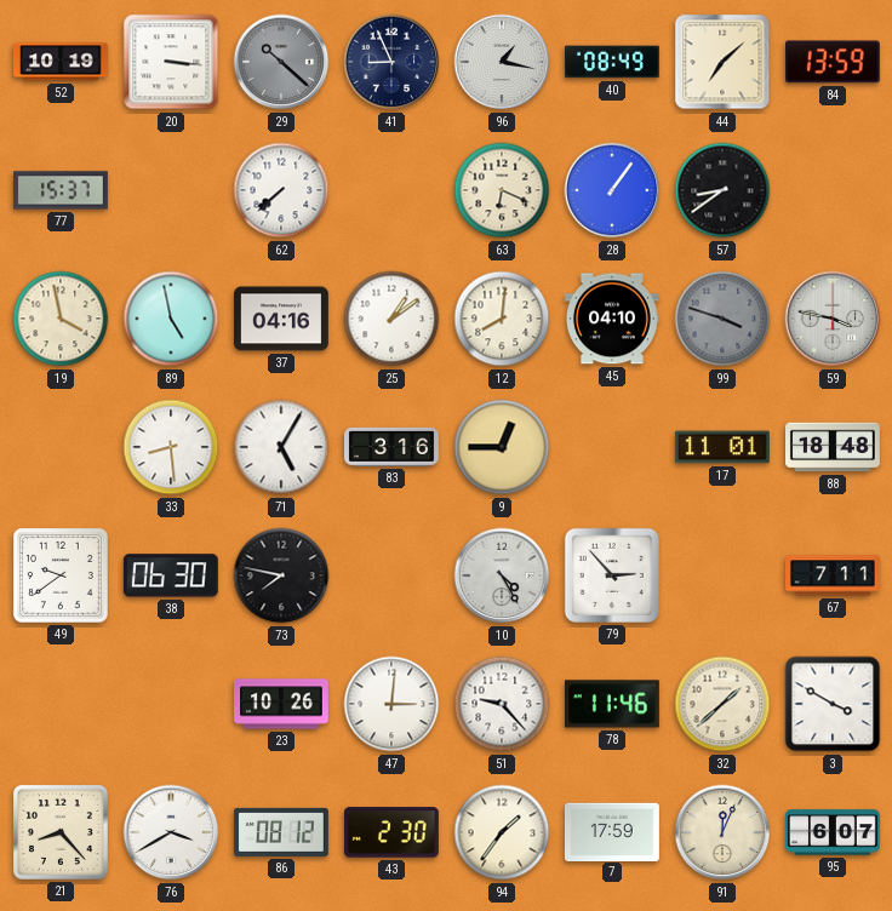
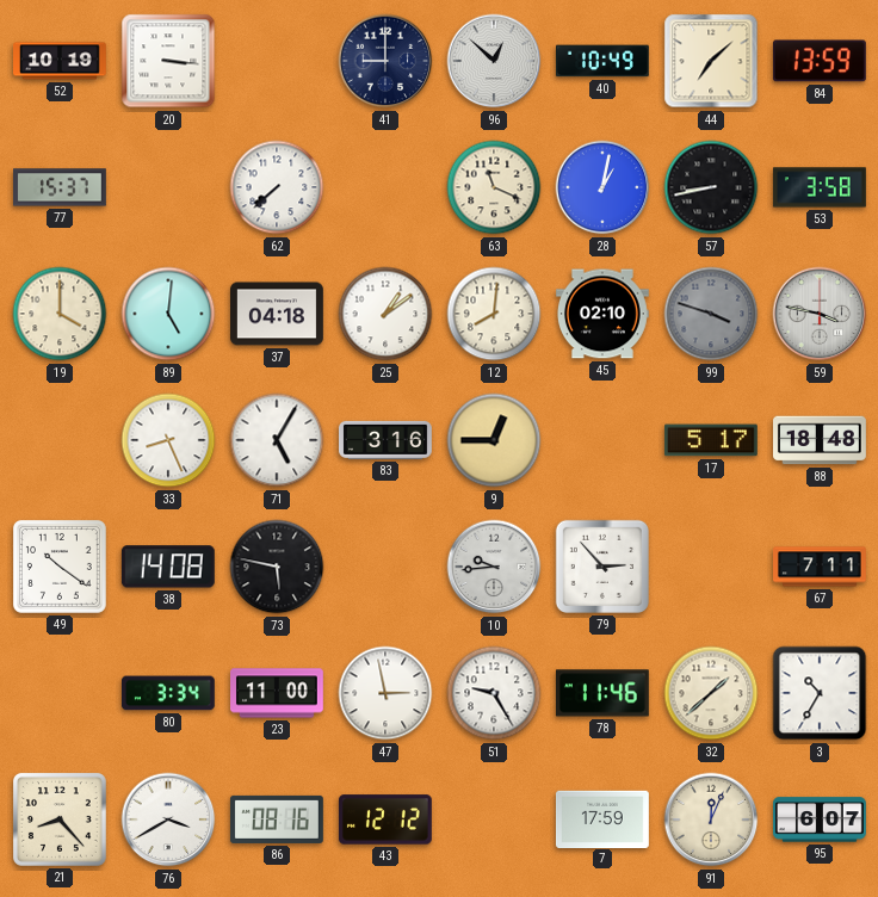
29: 10:22 -> none
41: 8:56 -> 9:00
96: 1:17 -> 12:52
40: 08:49 -> 10:49
63: 6:19 -> 11:19
28: 1:06 -> 1:02
57: 8:39 -> 8:43
53: none -> 3:58
19: 3:58 -> 4:00
89: 4:58 -> 5:01
37: 04:16 -> 04:18
45: 04:10 -> 02:10
33: 8:29 -> 8:26
17: 11:01 -> 5:17
49: 9:39 -> 10:21
38: 06:30 -> 14:08
73: 7:47 -> 5:47
10: 4:25 -> 9:44
80: none -> 3:34
23: 10:26 -> 11:00
47: 3:01 -> 2:58
51: 9:23 -> 9:25
3: 3:50 -> 10:35
86: 08:12 -> 08:16
43: 2:30 -> 12:12
94: 1:36 -> none
